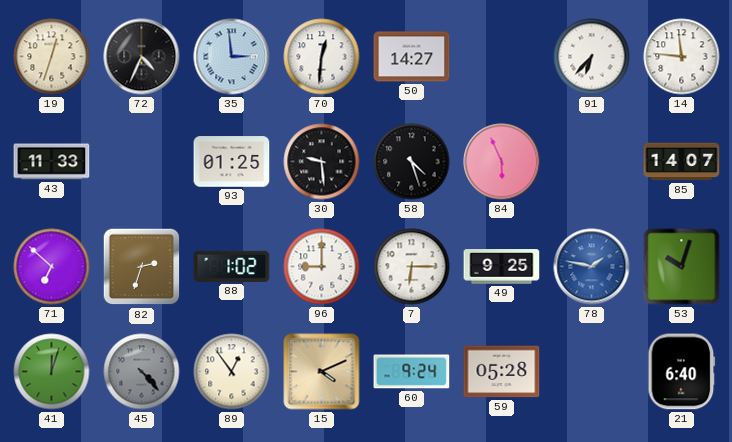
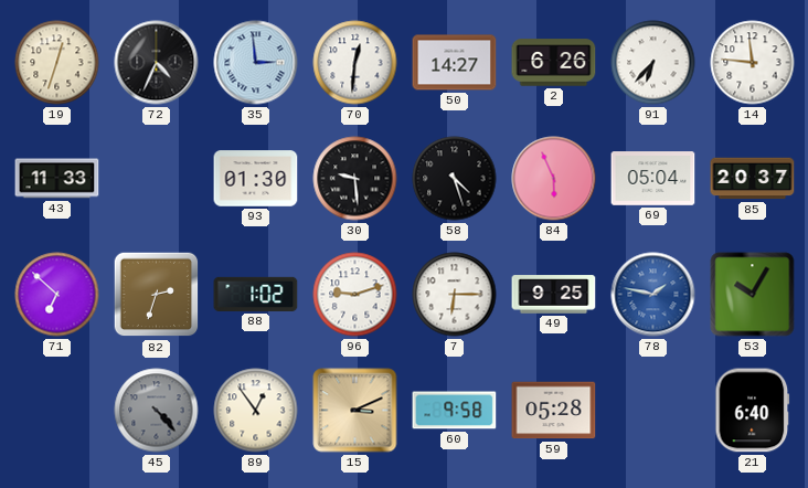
2: none -> 6:26
93: 01:25 -> 01:30
69: none -> 05:04
85: 14:07 -> 20:37
96: 9:00 -> 9:12
53: 10:03 -> 10:05
41: 12:03 -> none
15: 4:11 -> 3:11
60: 9:24 -> 9:58
